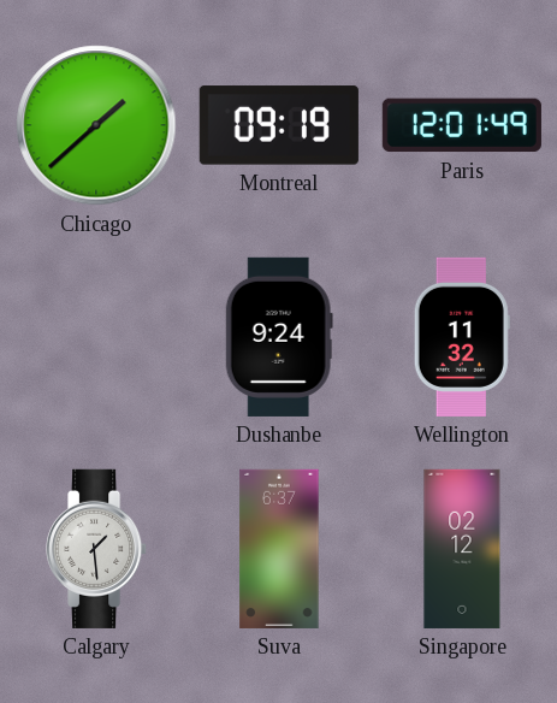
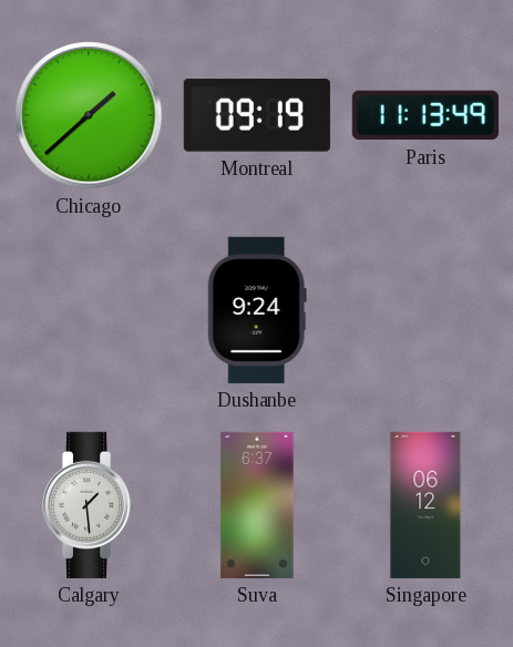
Paris: 12:01 -> 11:13
Wellington: 11:32 -> none
Singapore: 02:12 -> 06:12
